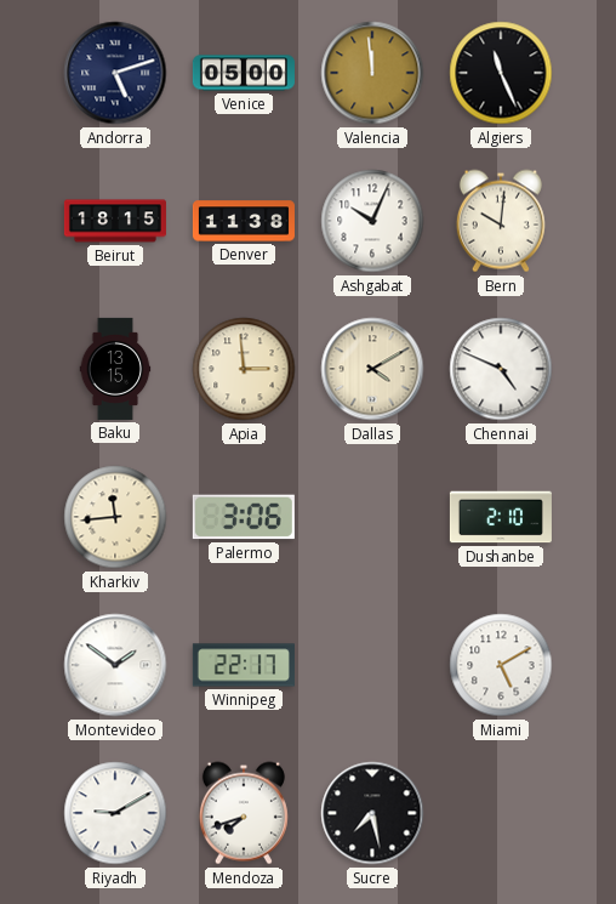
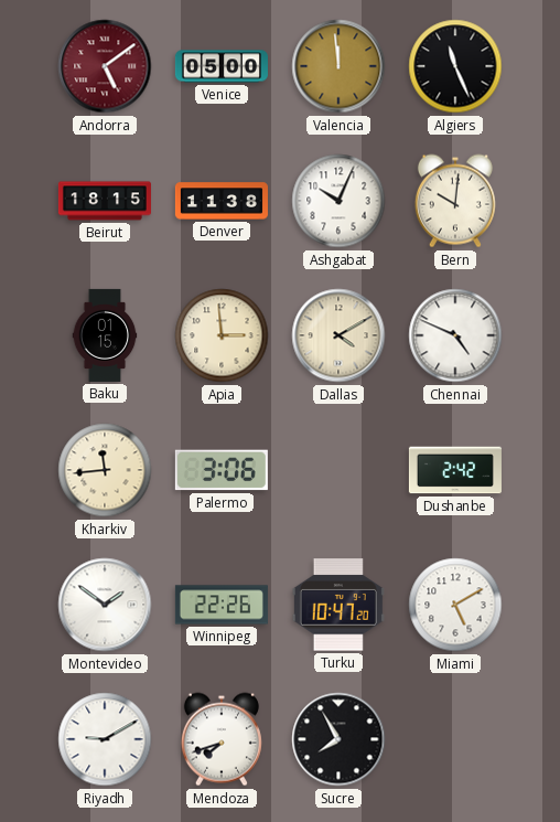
Andorra: 5:12 -> 5:09
Andorra dial: navy -> burgundy
Baku: 13:15 -> 01:15
Dushanbe: 2:10 -> 2:42
Winnipeg: 22:17 -> 22:26
Turku: none -> 10:47
Sucre: 7:28 -> 7:55
